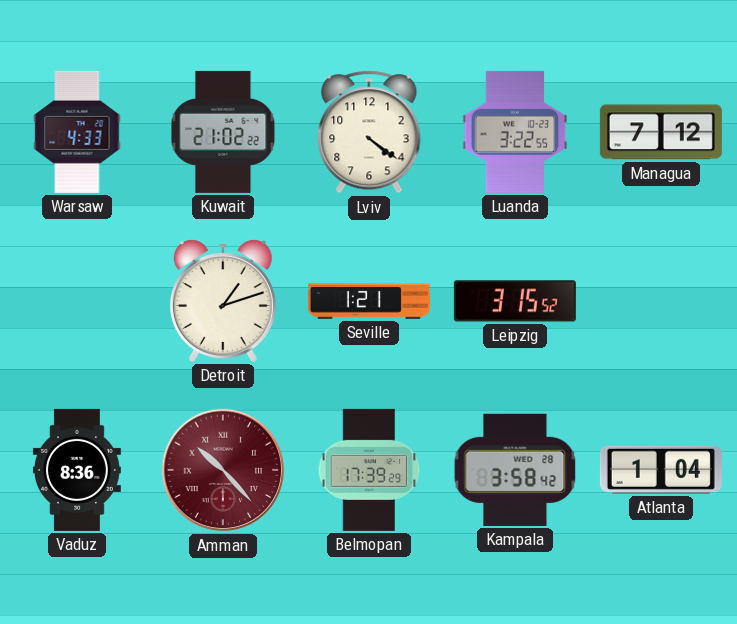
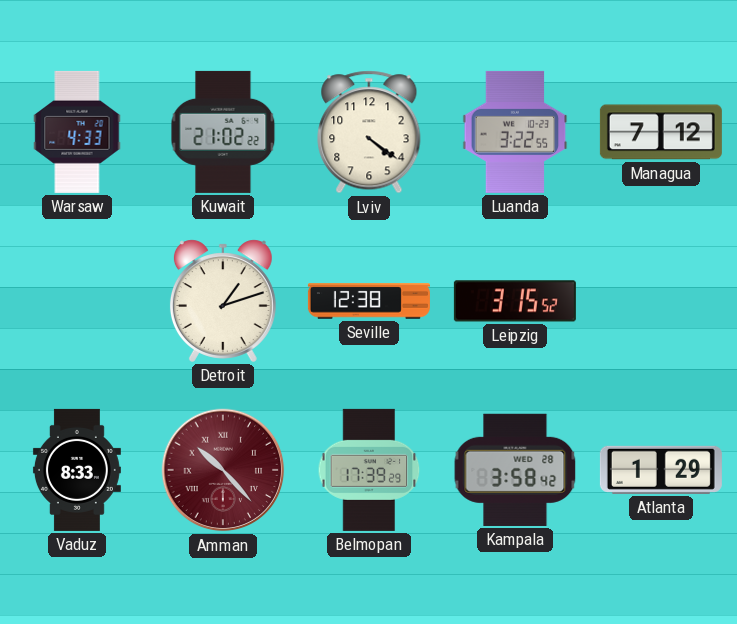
Seville: 1:21 -> 12:38
Vaduz: 8:36 -> 8:33
Atlanta: 1:04 -> 1:29
